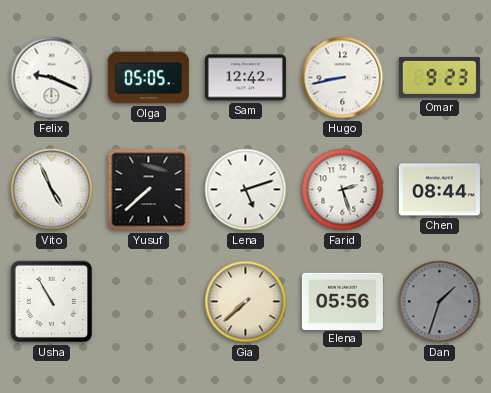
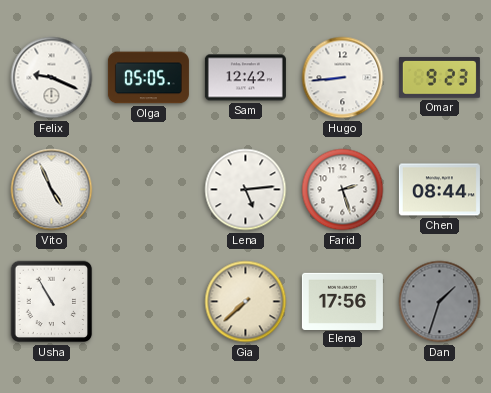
Hugo: 8:43 -> 8:44
Yusuf: 7:38 -> none
Lena: 5:12 -> 5:14
Elena: 05:56 -> 17:56
